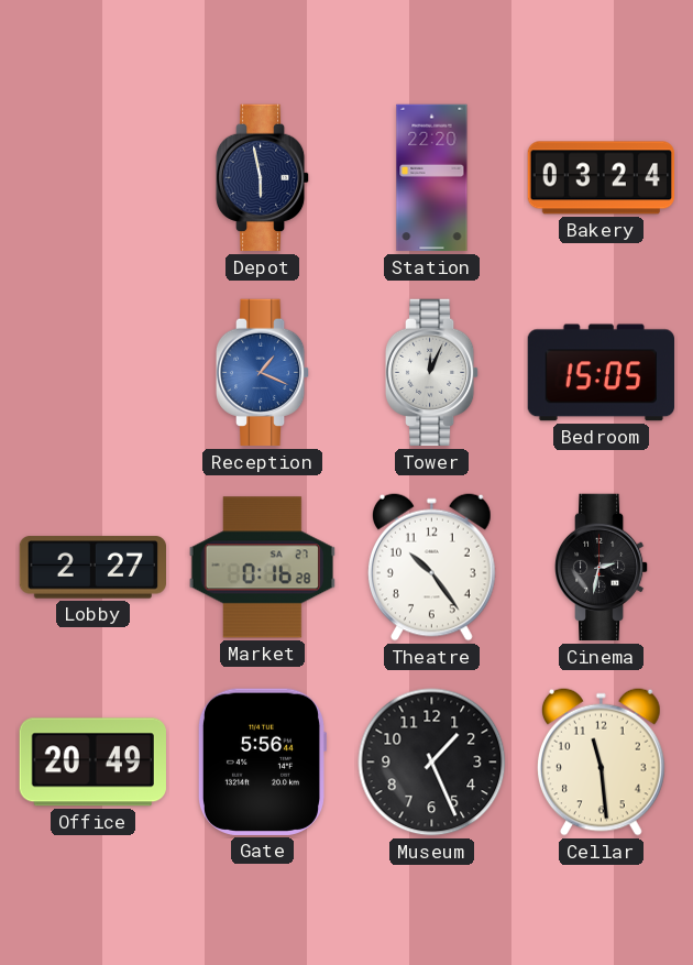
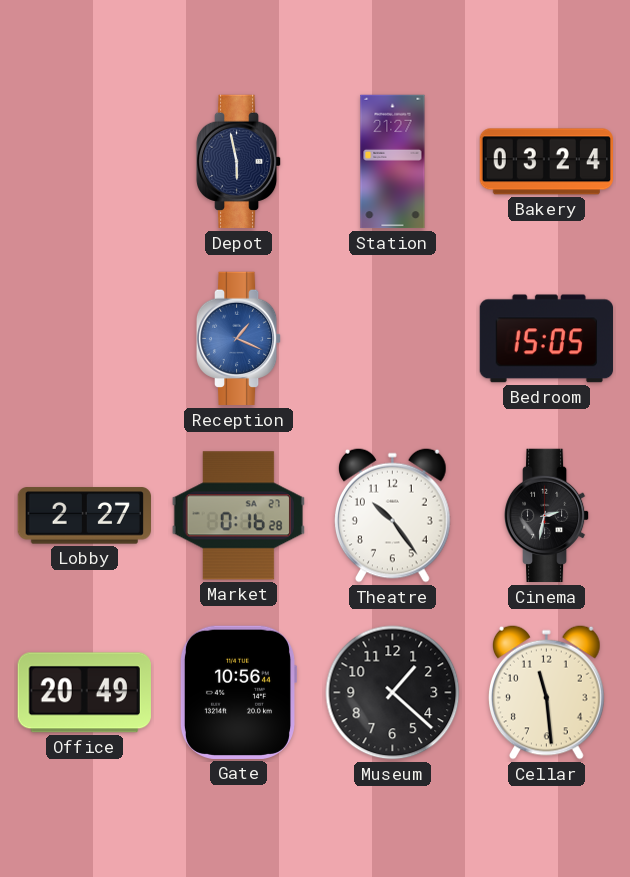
Station: 22:20 -> 21:27
Tower: 12:04 -> none
Gate: 5:56 -> 10:56
Museum: 1:26 -> 1:22
